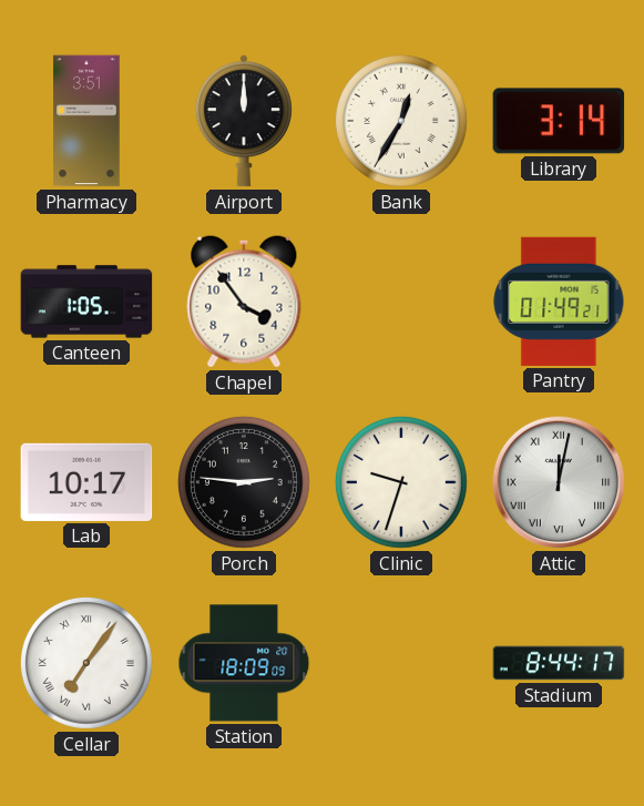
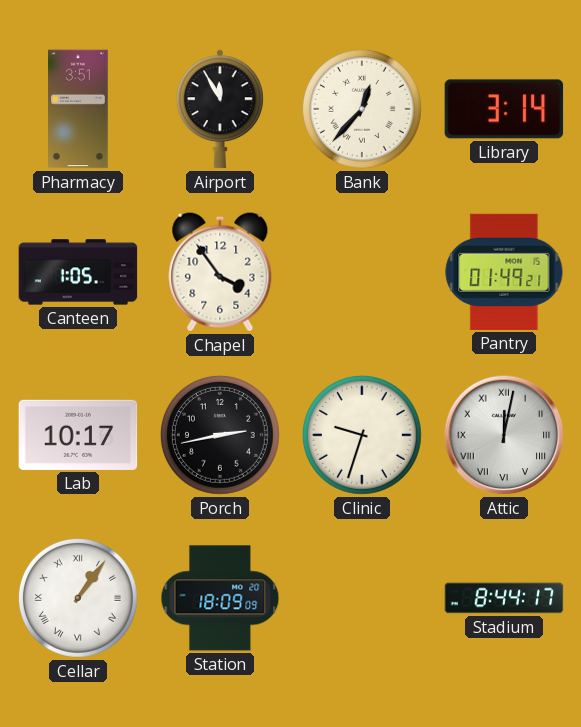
Airport: 12:00 -> 11:55
Bank: 12:35 -> 12:37
Porch: 2:46 -> 2:43
Cellar: 7:06 -> 1:06
